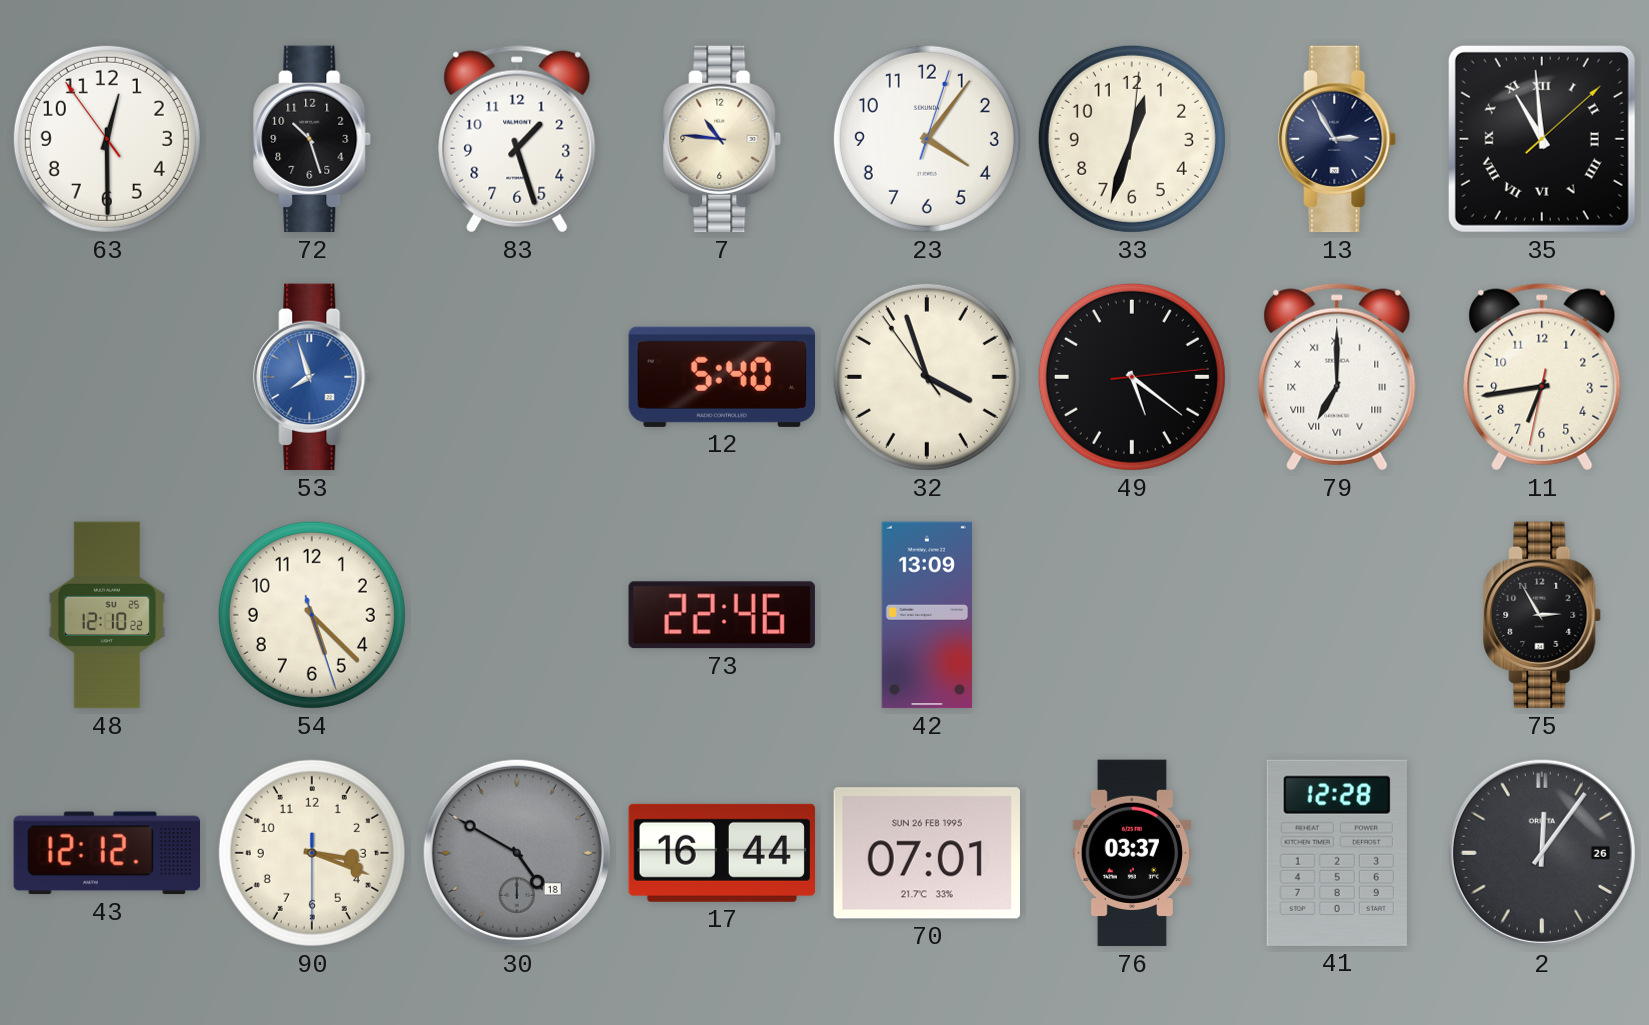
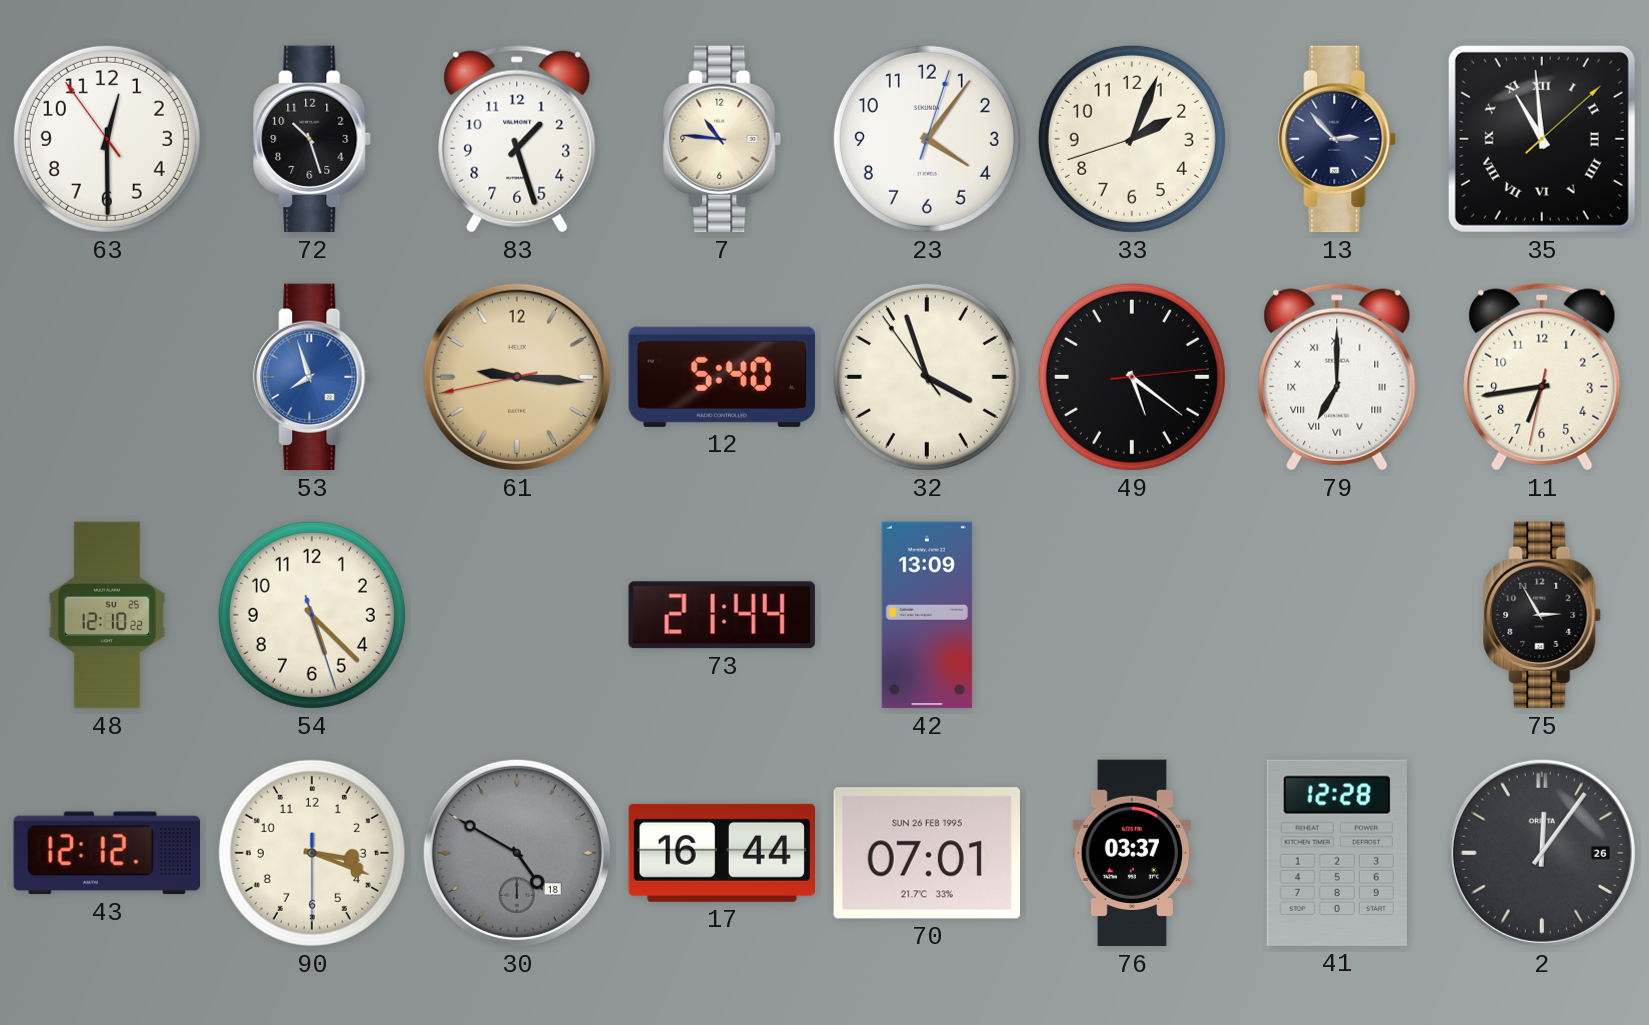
33: 12:33 -> 2:03
13: 2:55 -> 2:53
61: none -> 9:15
73: 22:46 -> 21:44
